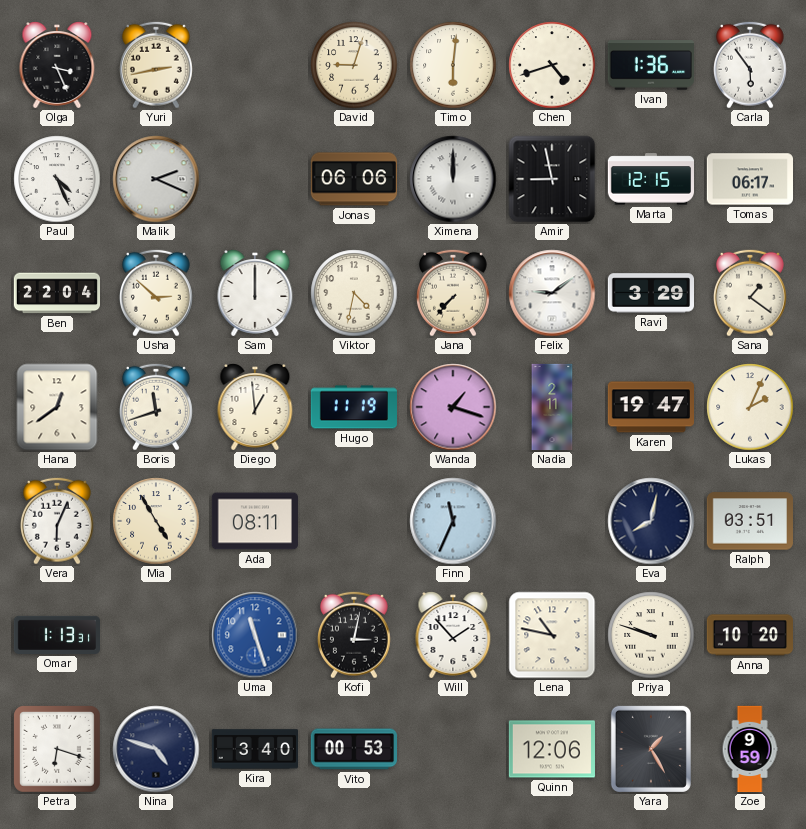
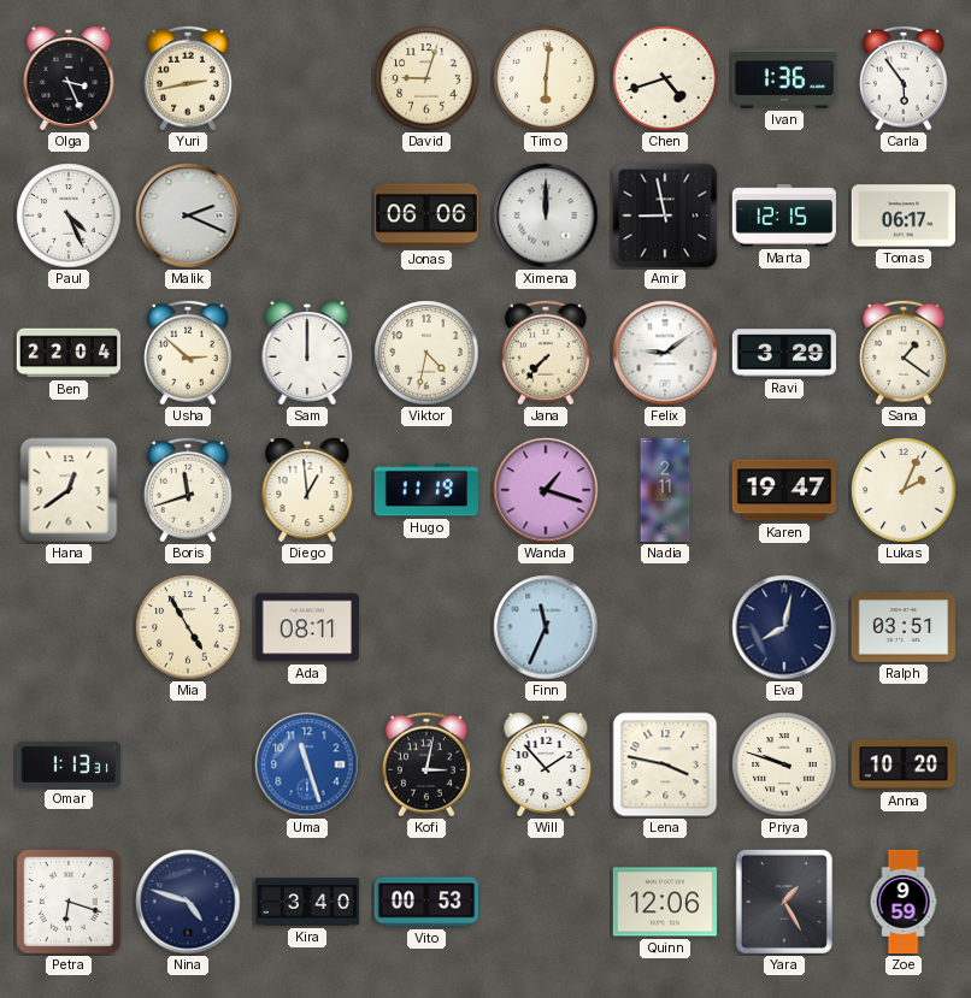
Vera: 6:04 -> none
Lena: 10:47 -> 3:47
